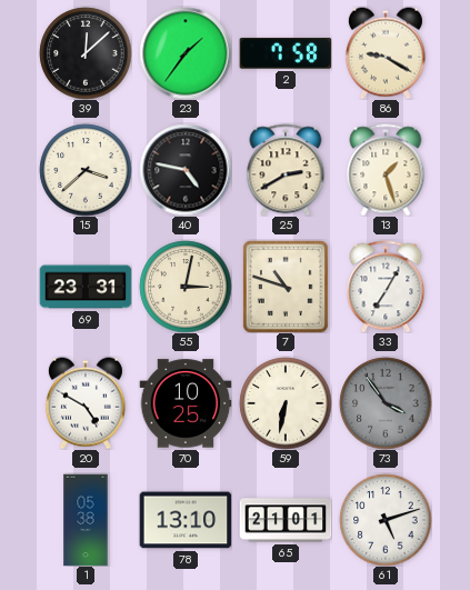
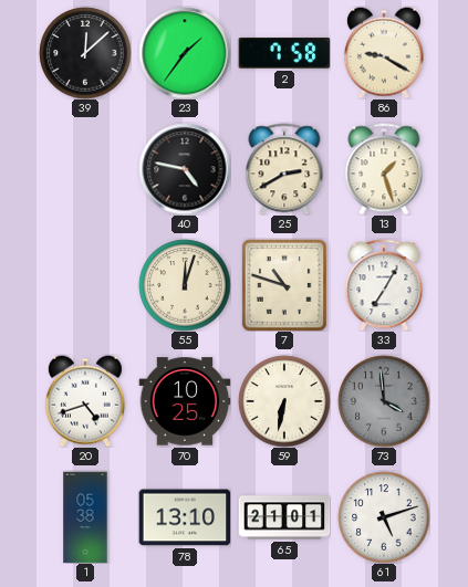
15: 3:38 -> none
69: 23:31 -> none
55: 3:02 -> 12:03
20: 4:50 -> 4:42
73: 3:54 -> 3:59
